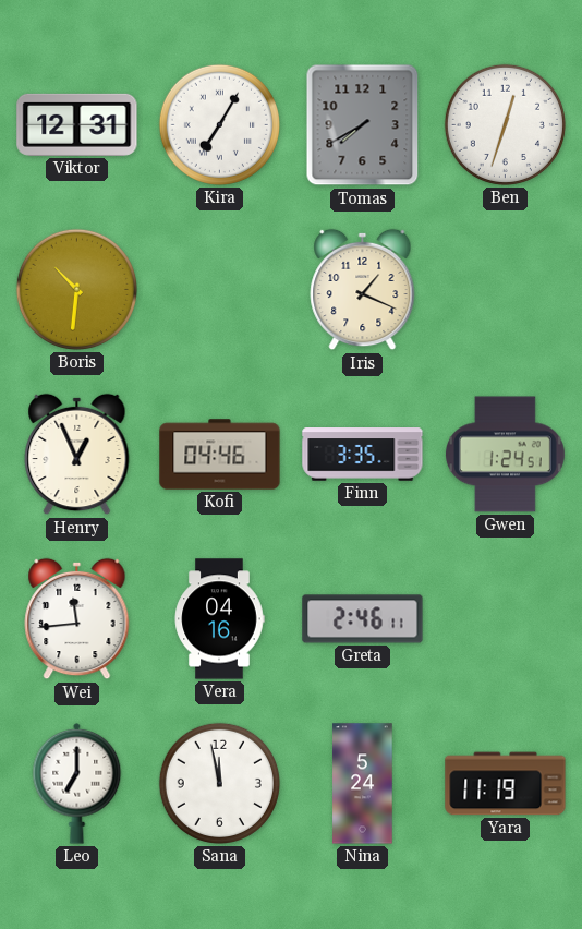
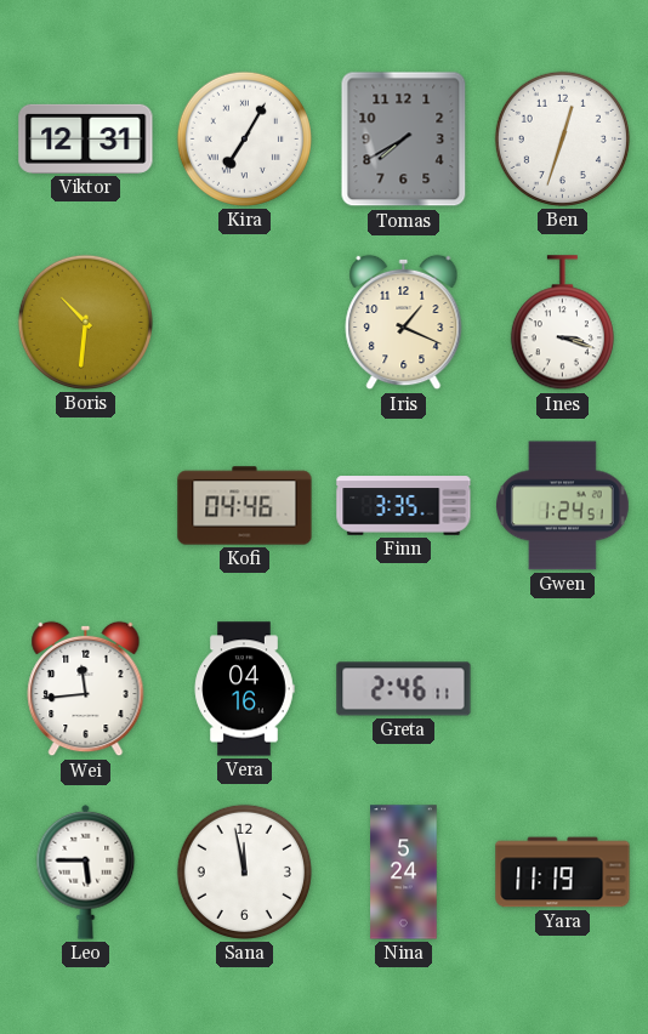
Ines: none -> 3:18
Henry: 12:56 -> none
Leo: 7:00 -> 5:45
